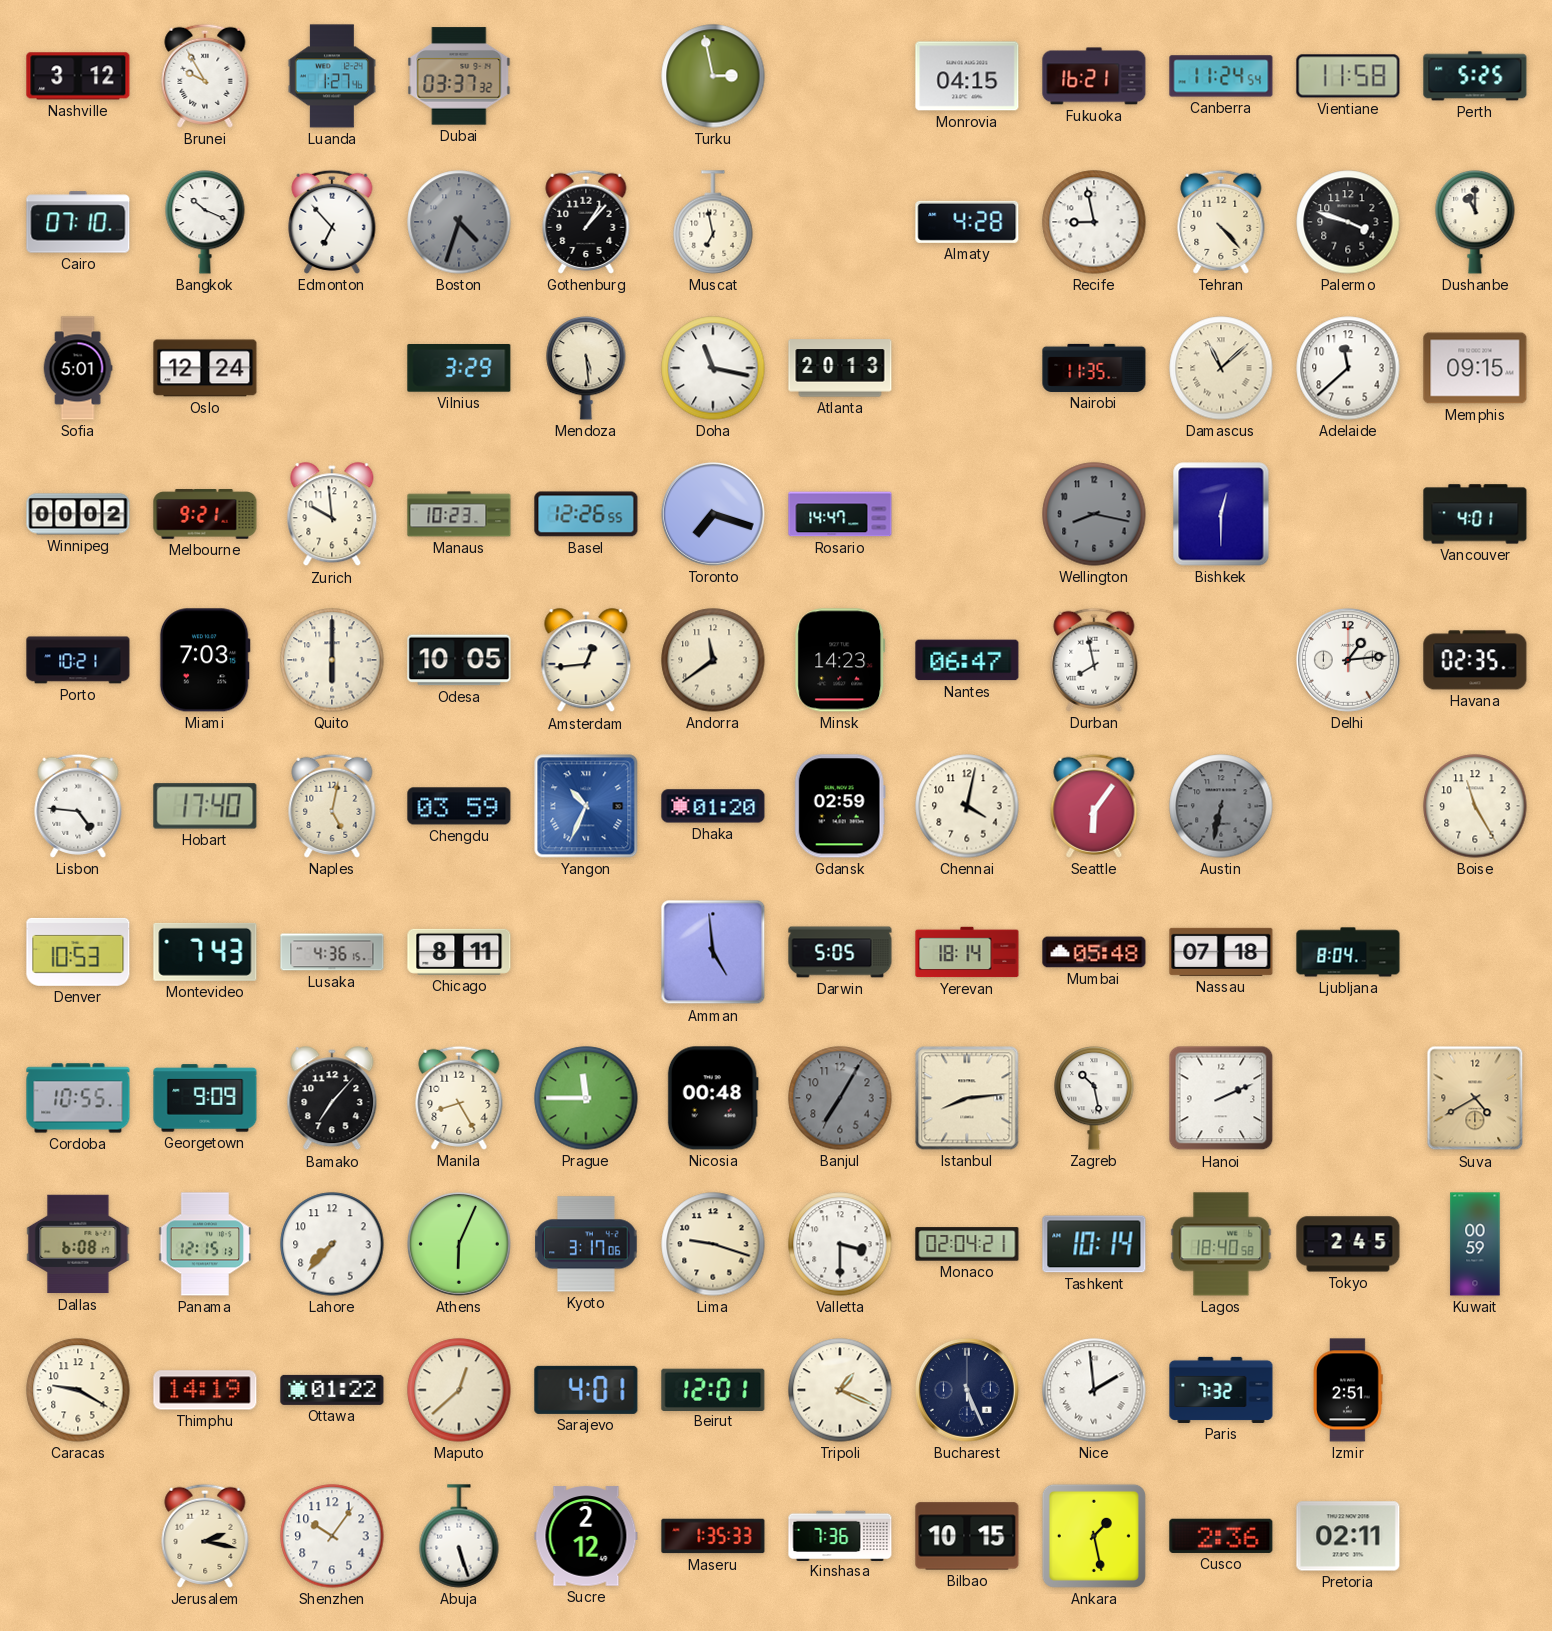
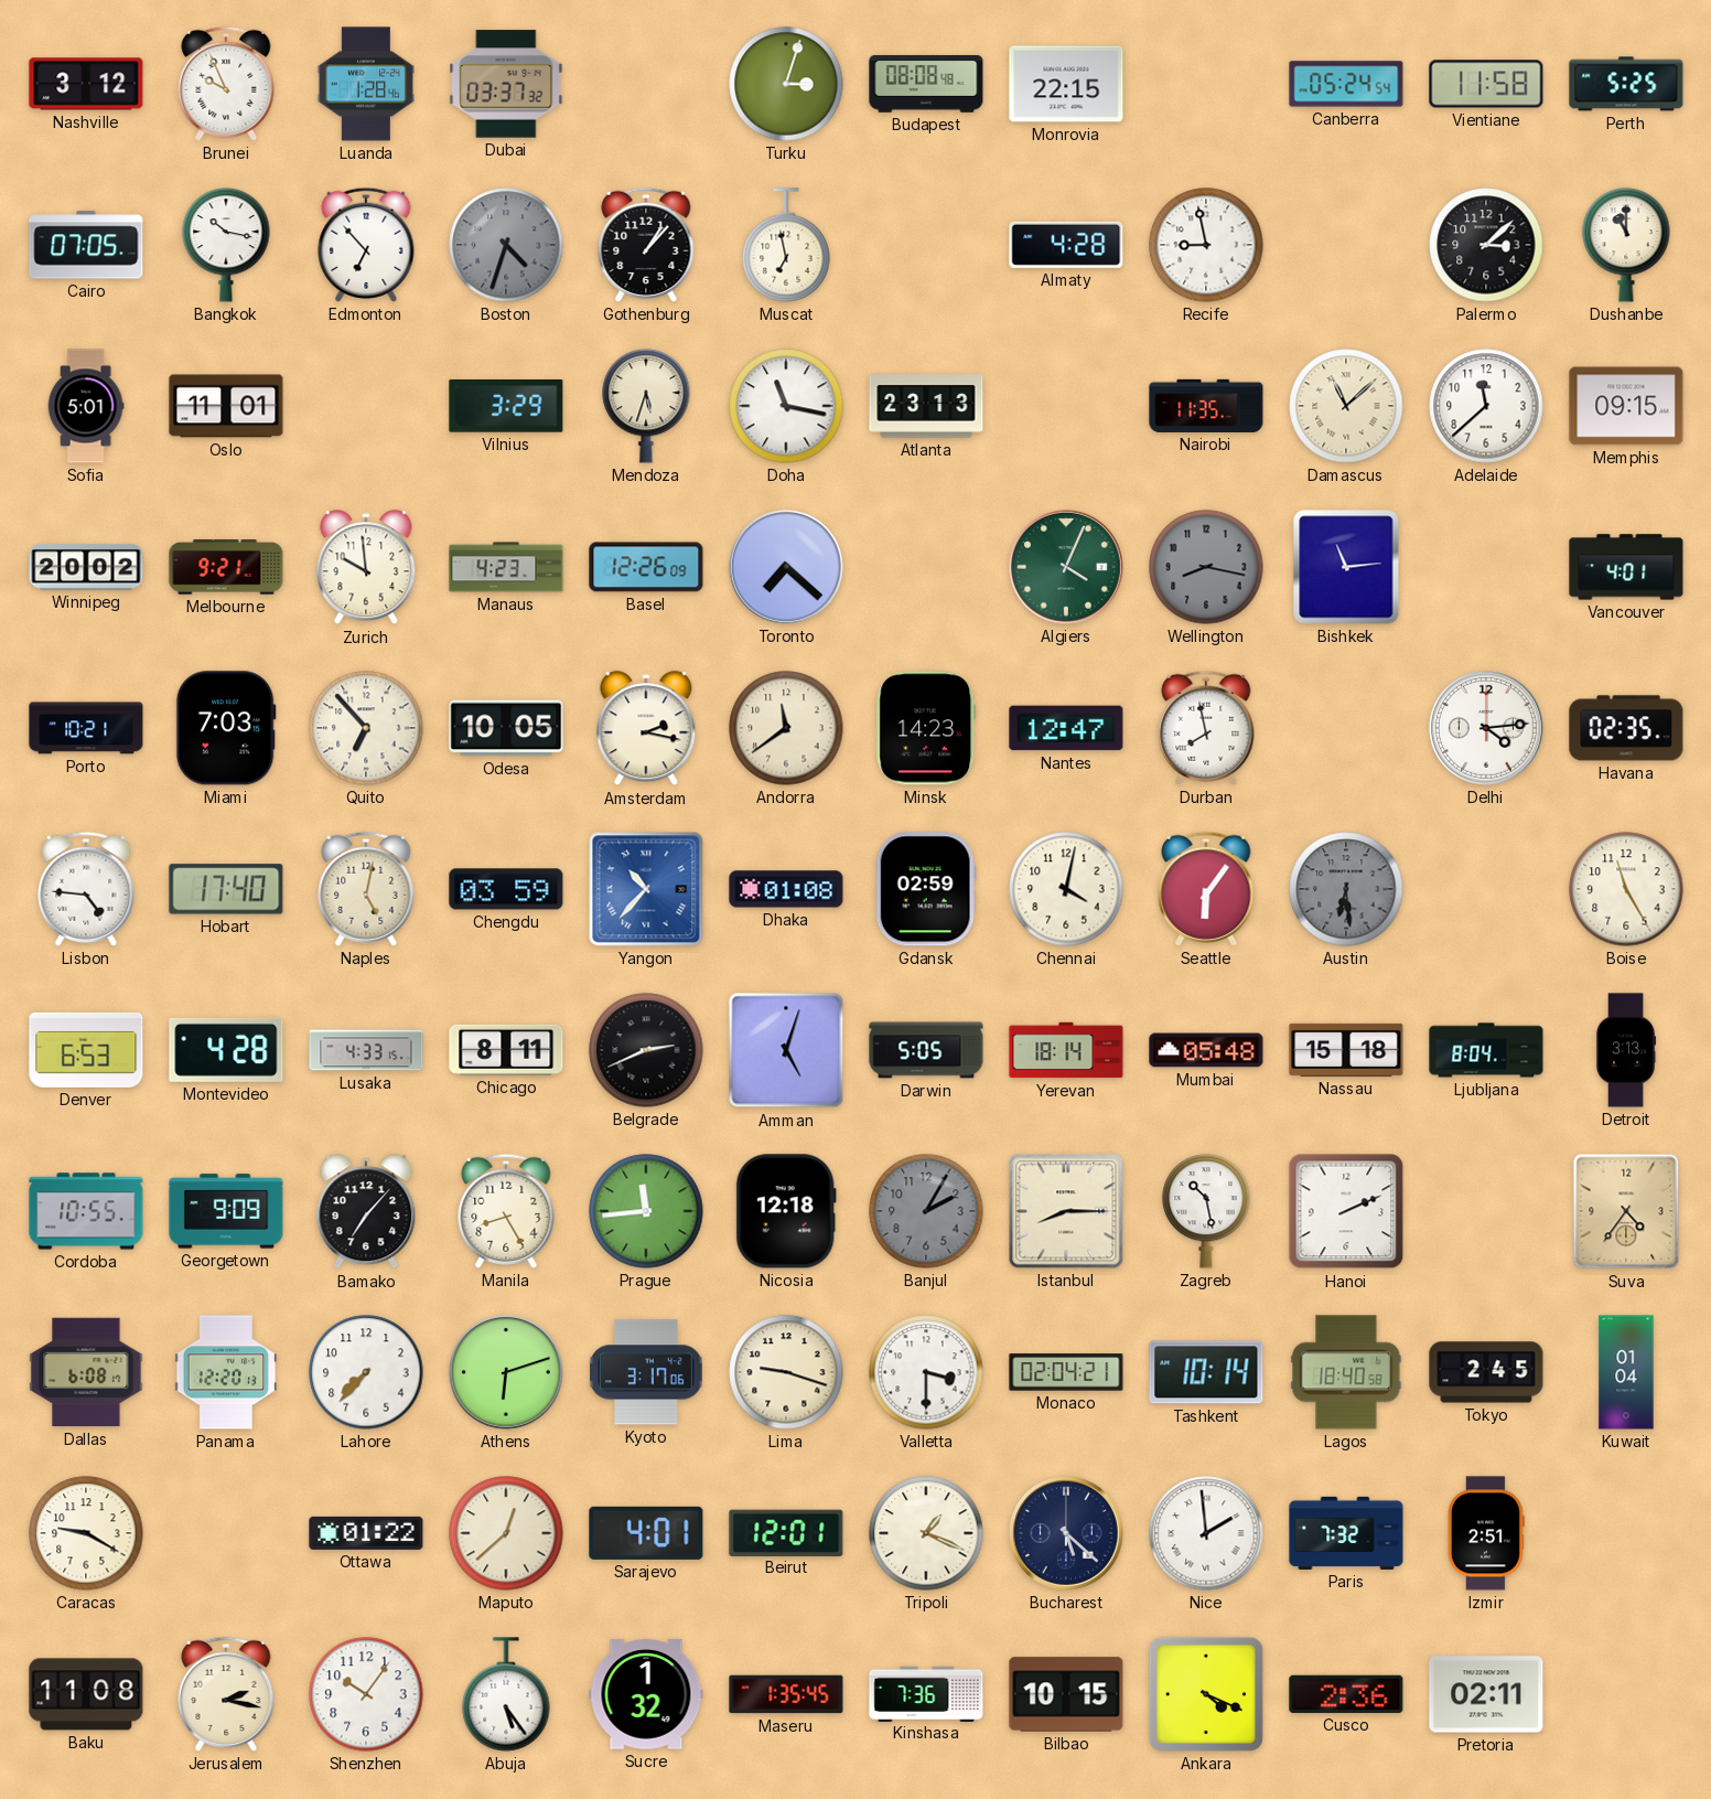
Brunei: 9:55 -> 9:56
Luanda: 1:27 -> 1:28
Turku: 2:58 -> 3:03
Budapest: none -> 08:08
Monrovia: 04:15 -> 22:15
Fukuoka: 16:21 -> none
Canberra: 11:24 -> 05:24
Cairo: 07:10 -> 07:05
Bangkok: 10:19 -> 10:17
Tehran: 4:23 -> none
Palermo: 3:48 -> 3:08
Oslo: 12:24 -> 11:01
Mendoza: 5:29 -> 5:33
Atlanta: 20:13 -> 23:13
Winnipeg: 00:02 -> 20:02
Manaus: 10:23 -> 4:23
Basel: 12:26:55 -> 12:26:09
Toronto: 7:18 -> 7:22
Rosario: 14:47 -> none
Algiers: none -> 4:04
Bishkek: 12:30 -> 11:14
Quito: 6:00 -> 6:53
Amsterdam: 12:44 -> 2:17
Nantes: 06:47 -> 12:47
Delhi: 1:14 -> 4:14
Yangon: 10:34 -> 10:37
Dhaka: 01:20 -> 01:08
Austin: 6:32 -> 6:29
Denver: 10:53 -> 6:53
Montevideo: 7:43 -> 4:28
Lusaka: 4:36 -> 4:33
Belgrade: none -> 2:41
Amman: 4:59 -> 5:03
Nassau: 07:18 -> 15:18
Detroit: none -> 3:13
Prague: 11:45 -> 11:44
Nicosia: 00:48 -> 12:18
Banjul: 7:05 -> 2:05
Istanbul: 8:14 -> 8:15
Suva: 4:40 -> 4:36
Panama: 12:15 -> 12:20
Athens: 6:04 -> 6:12
Kuwait: 00:59 -> 01:04
Thimphu: 14:19 -> none
Bucharest: 5:26 -> 5:22
Baku: none -> 11:08
Abuja: 5:27 -> 5:24
Sucre: 2:12 -> 1:32
Maseru: 1:35:33 -> 1:35:45
Ankara: 1:28 -> 4:19
